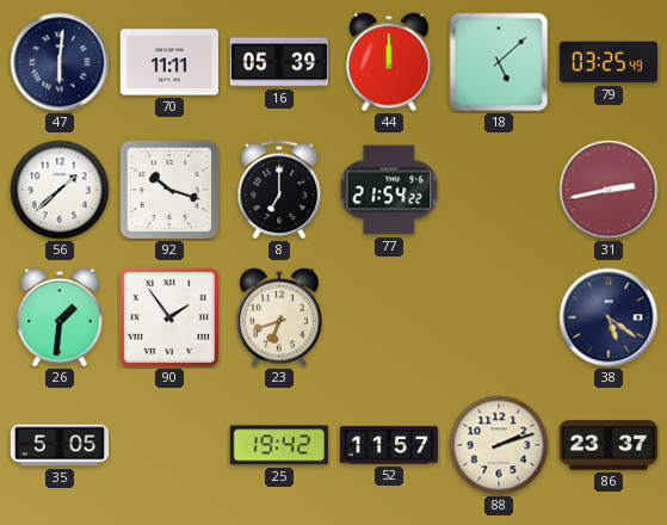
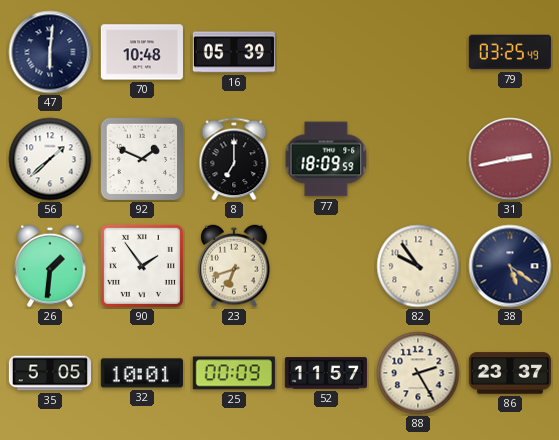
70: 11:11 -> 10:48
44: 12:00 -> none
18: 5:08 -> none
92: 10:18 -> 1:49
77: 21:54 -> 18:09
82: none -> 9:54
32: none -> 10:01
25: 19:42 -> 00:09
88: 2:12 -> 2:25
